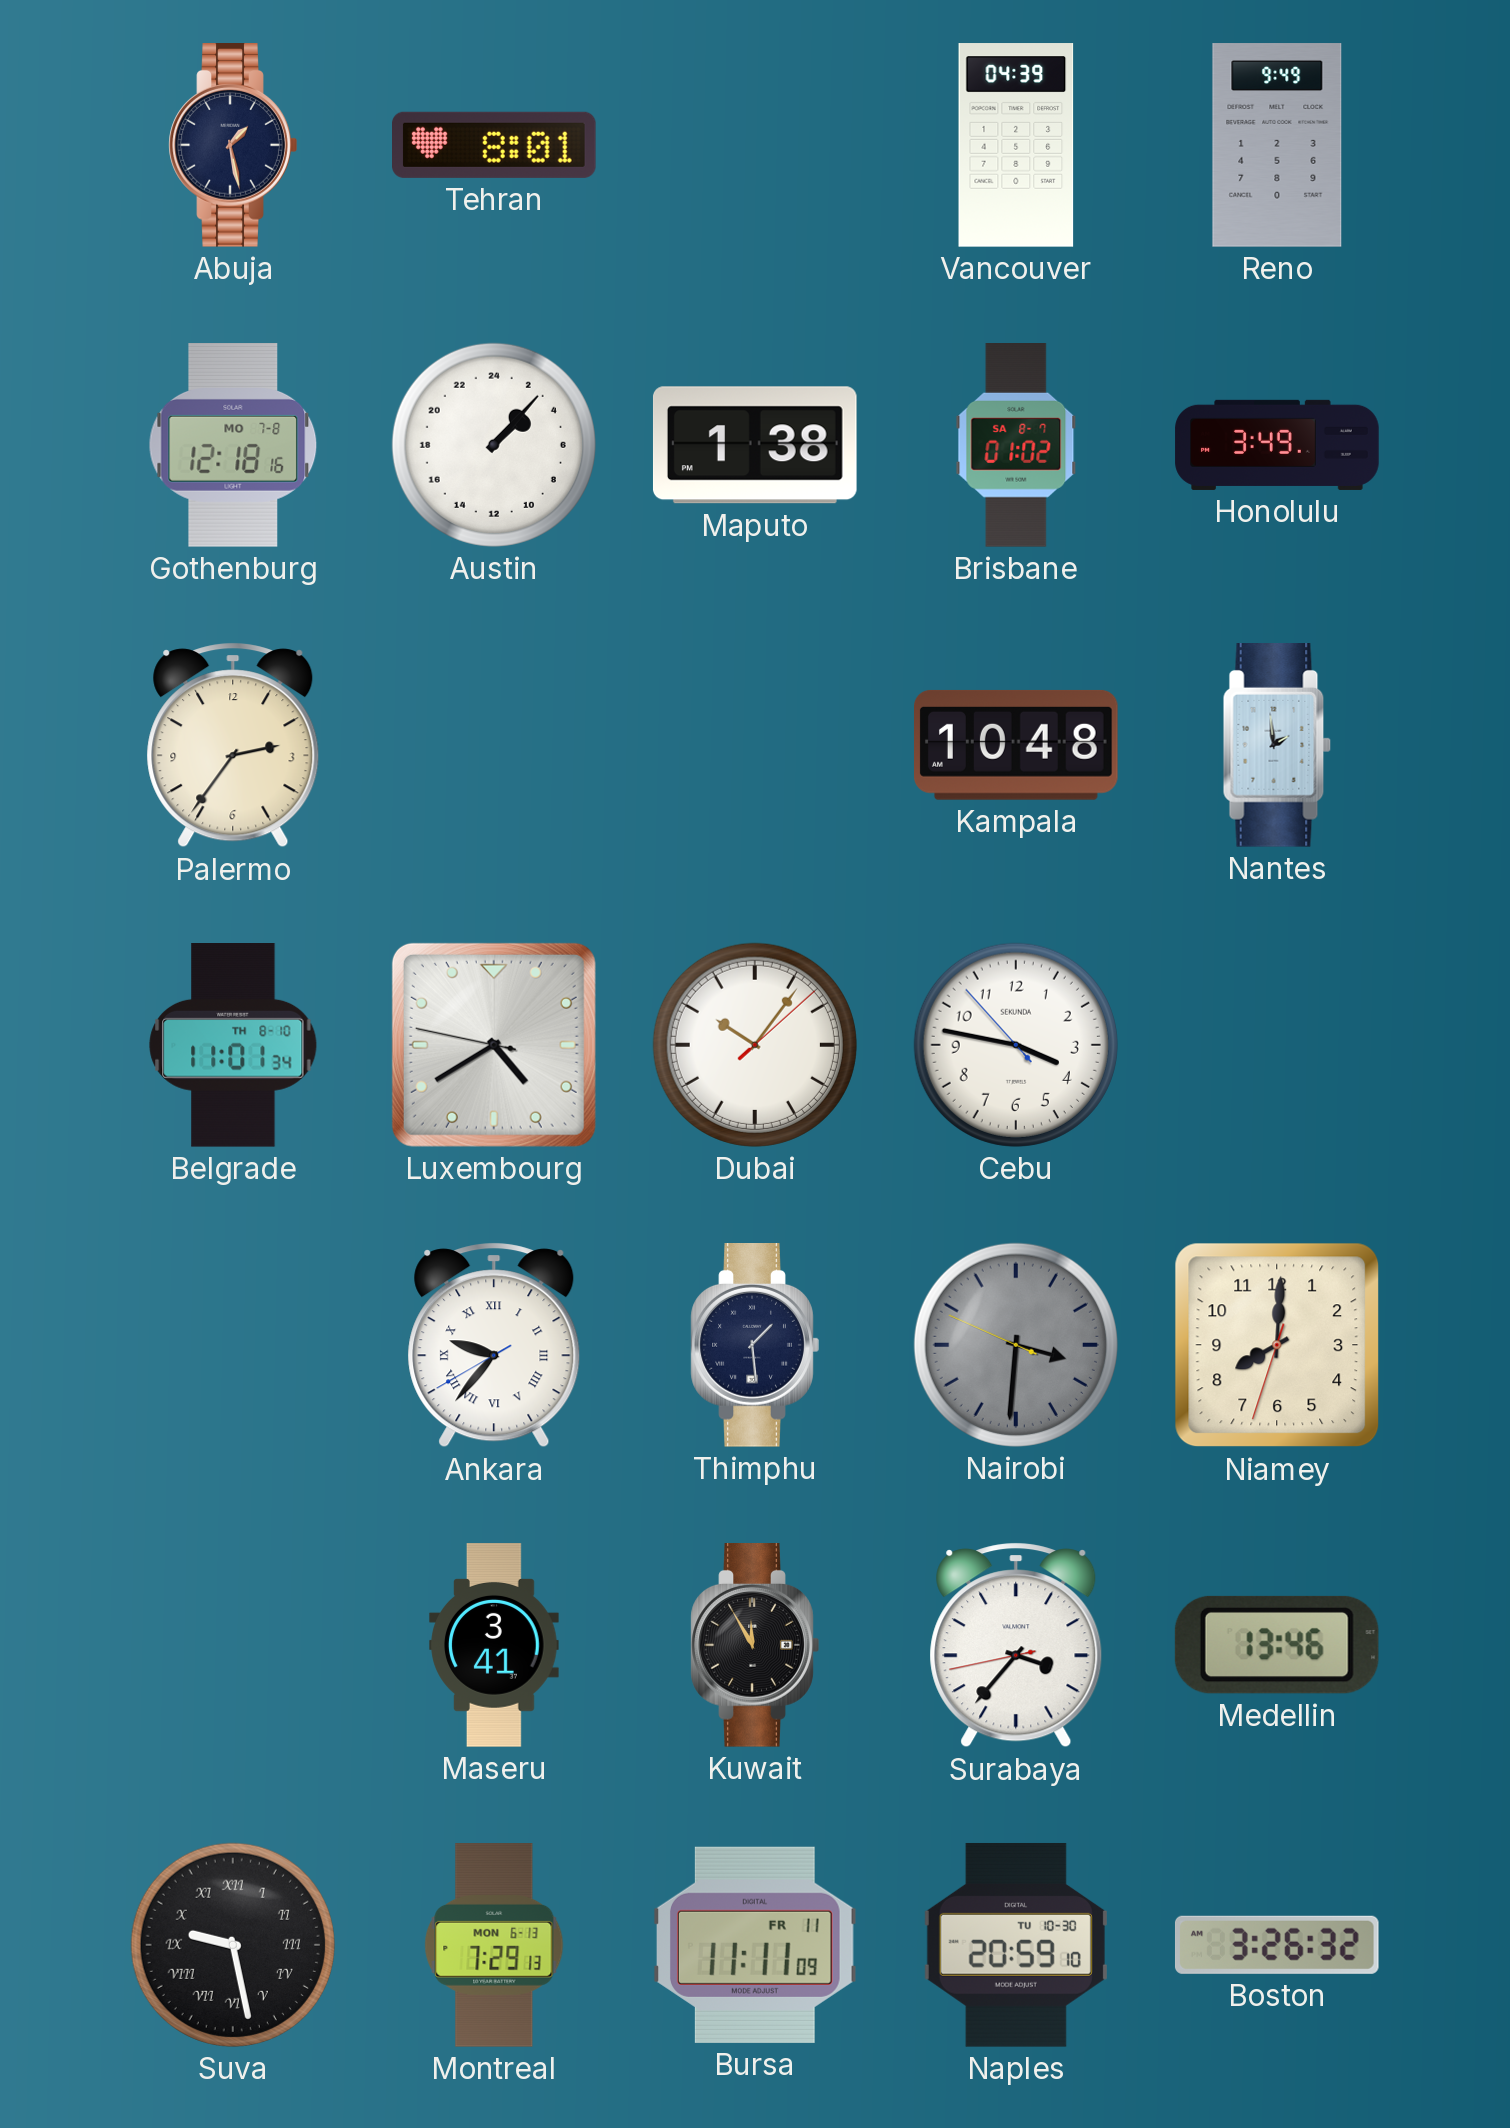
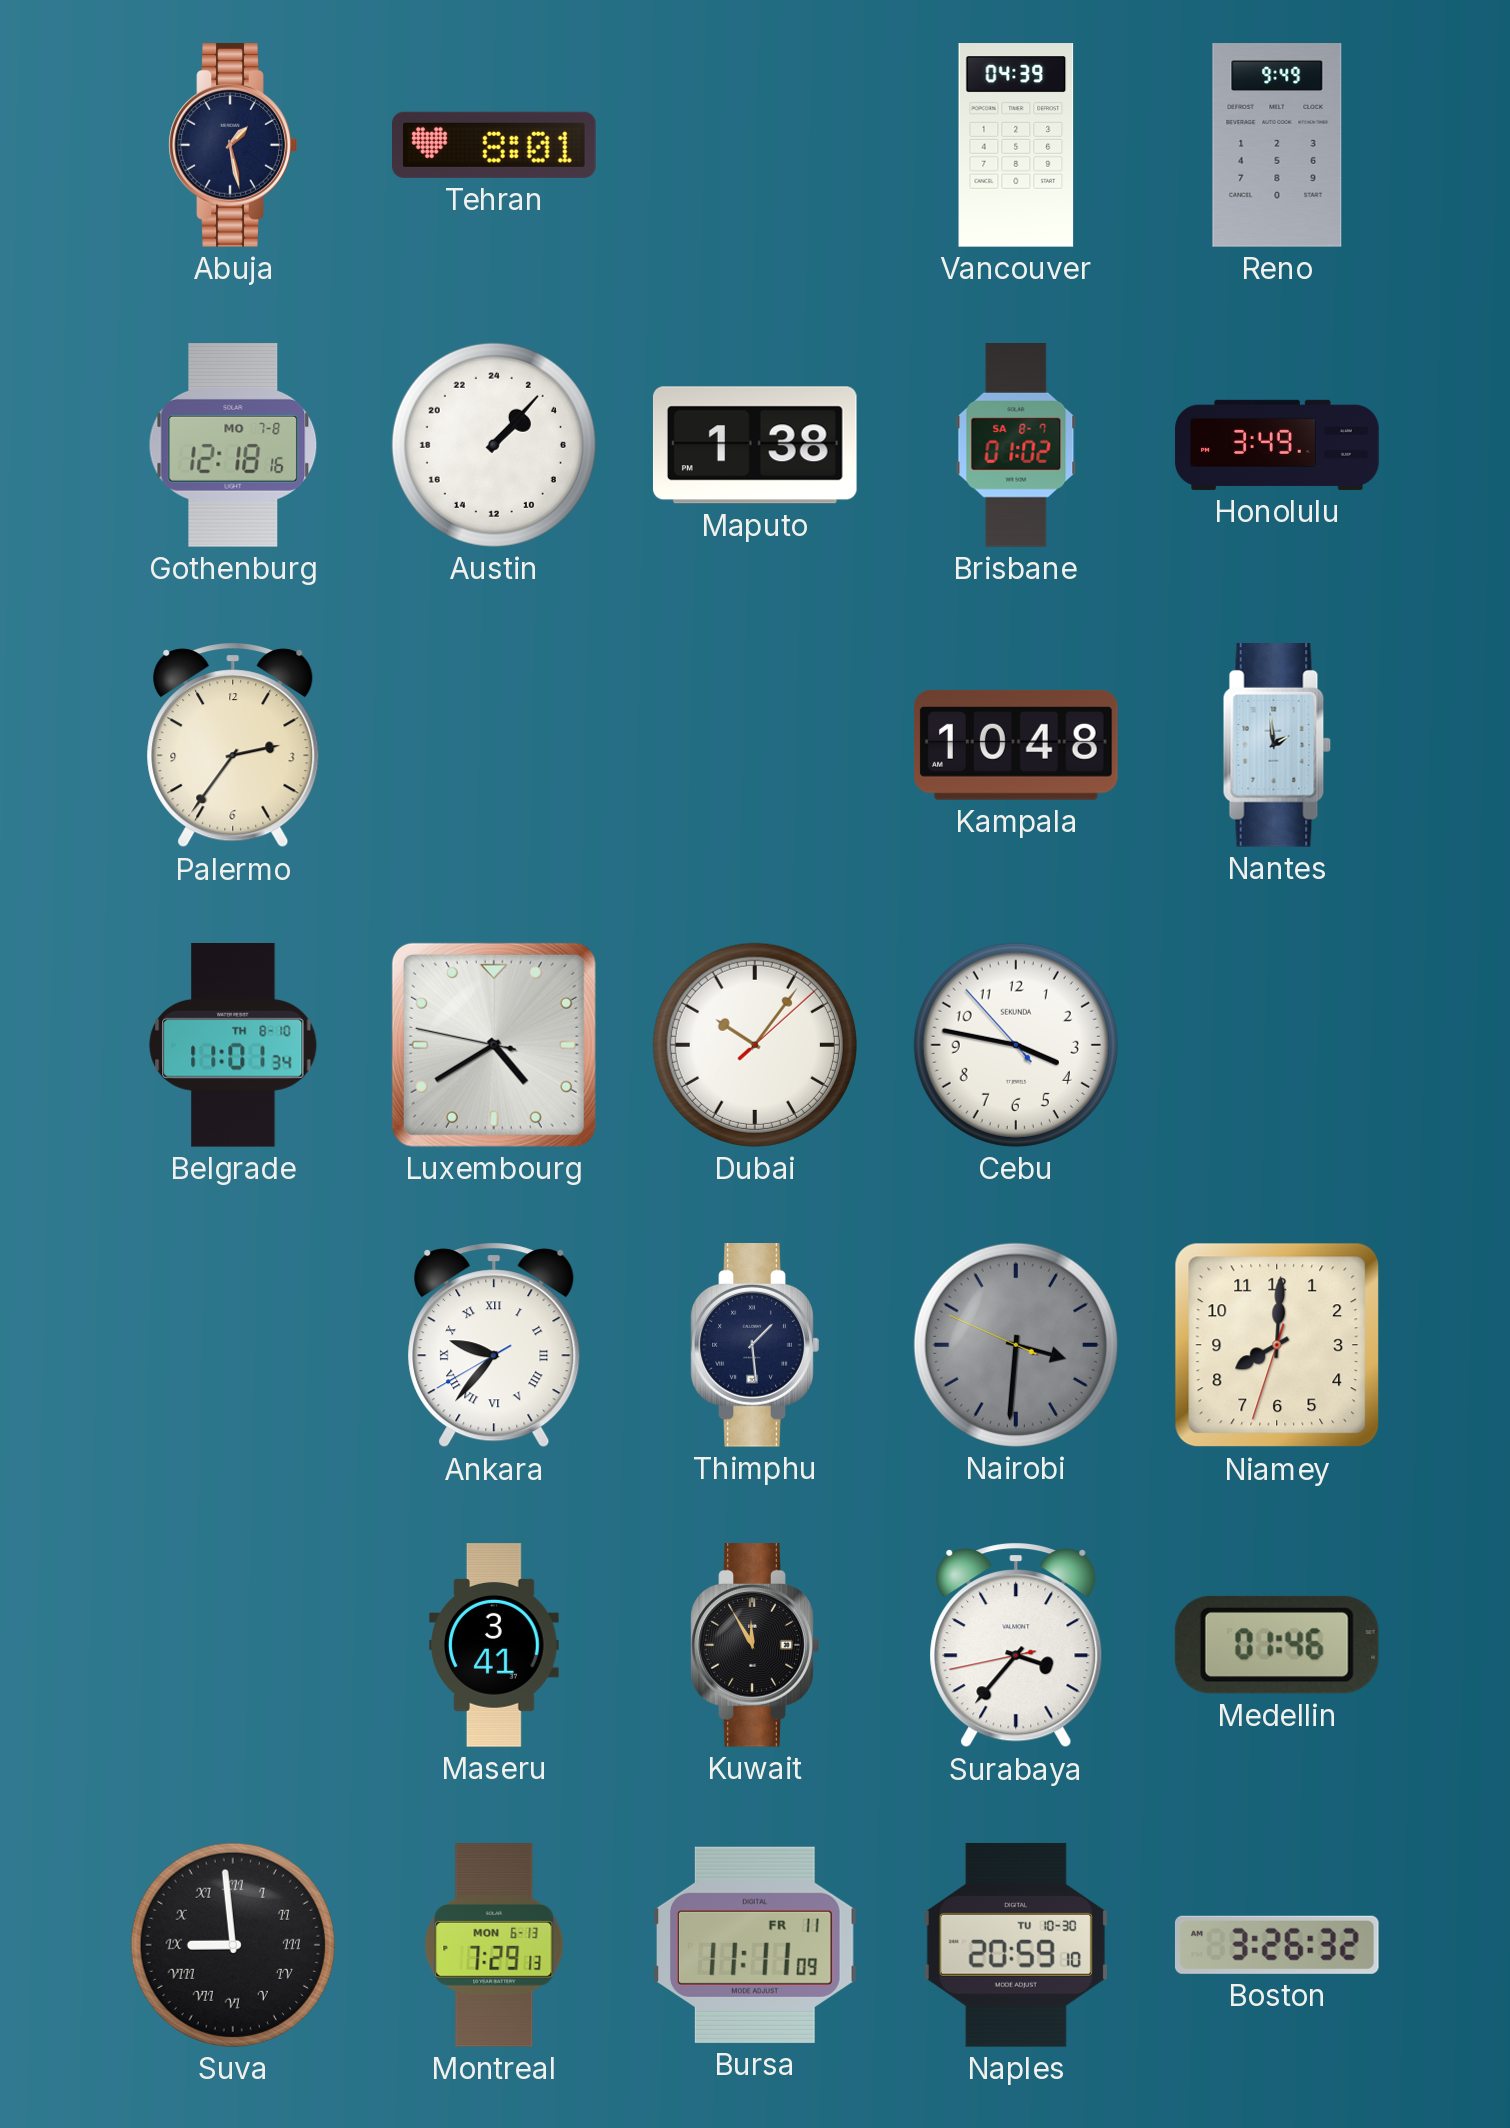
Medellin: 13:46 -> 01:46
Suva: 9:28 -> 8:59
